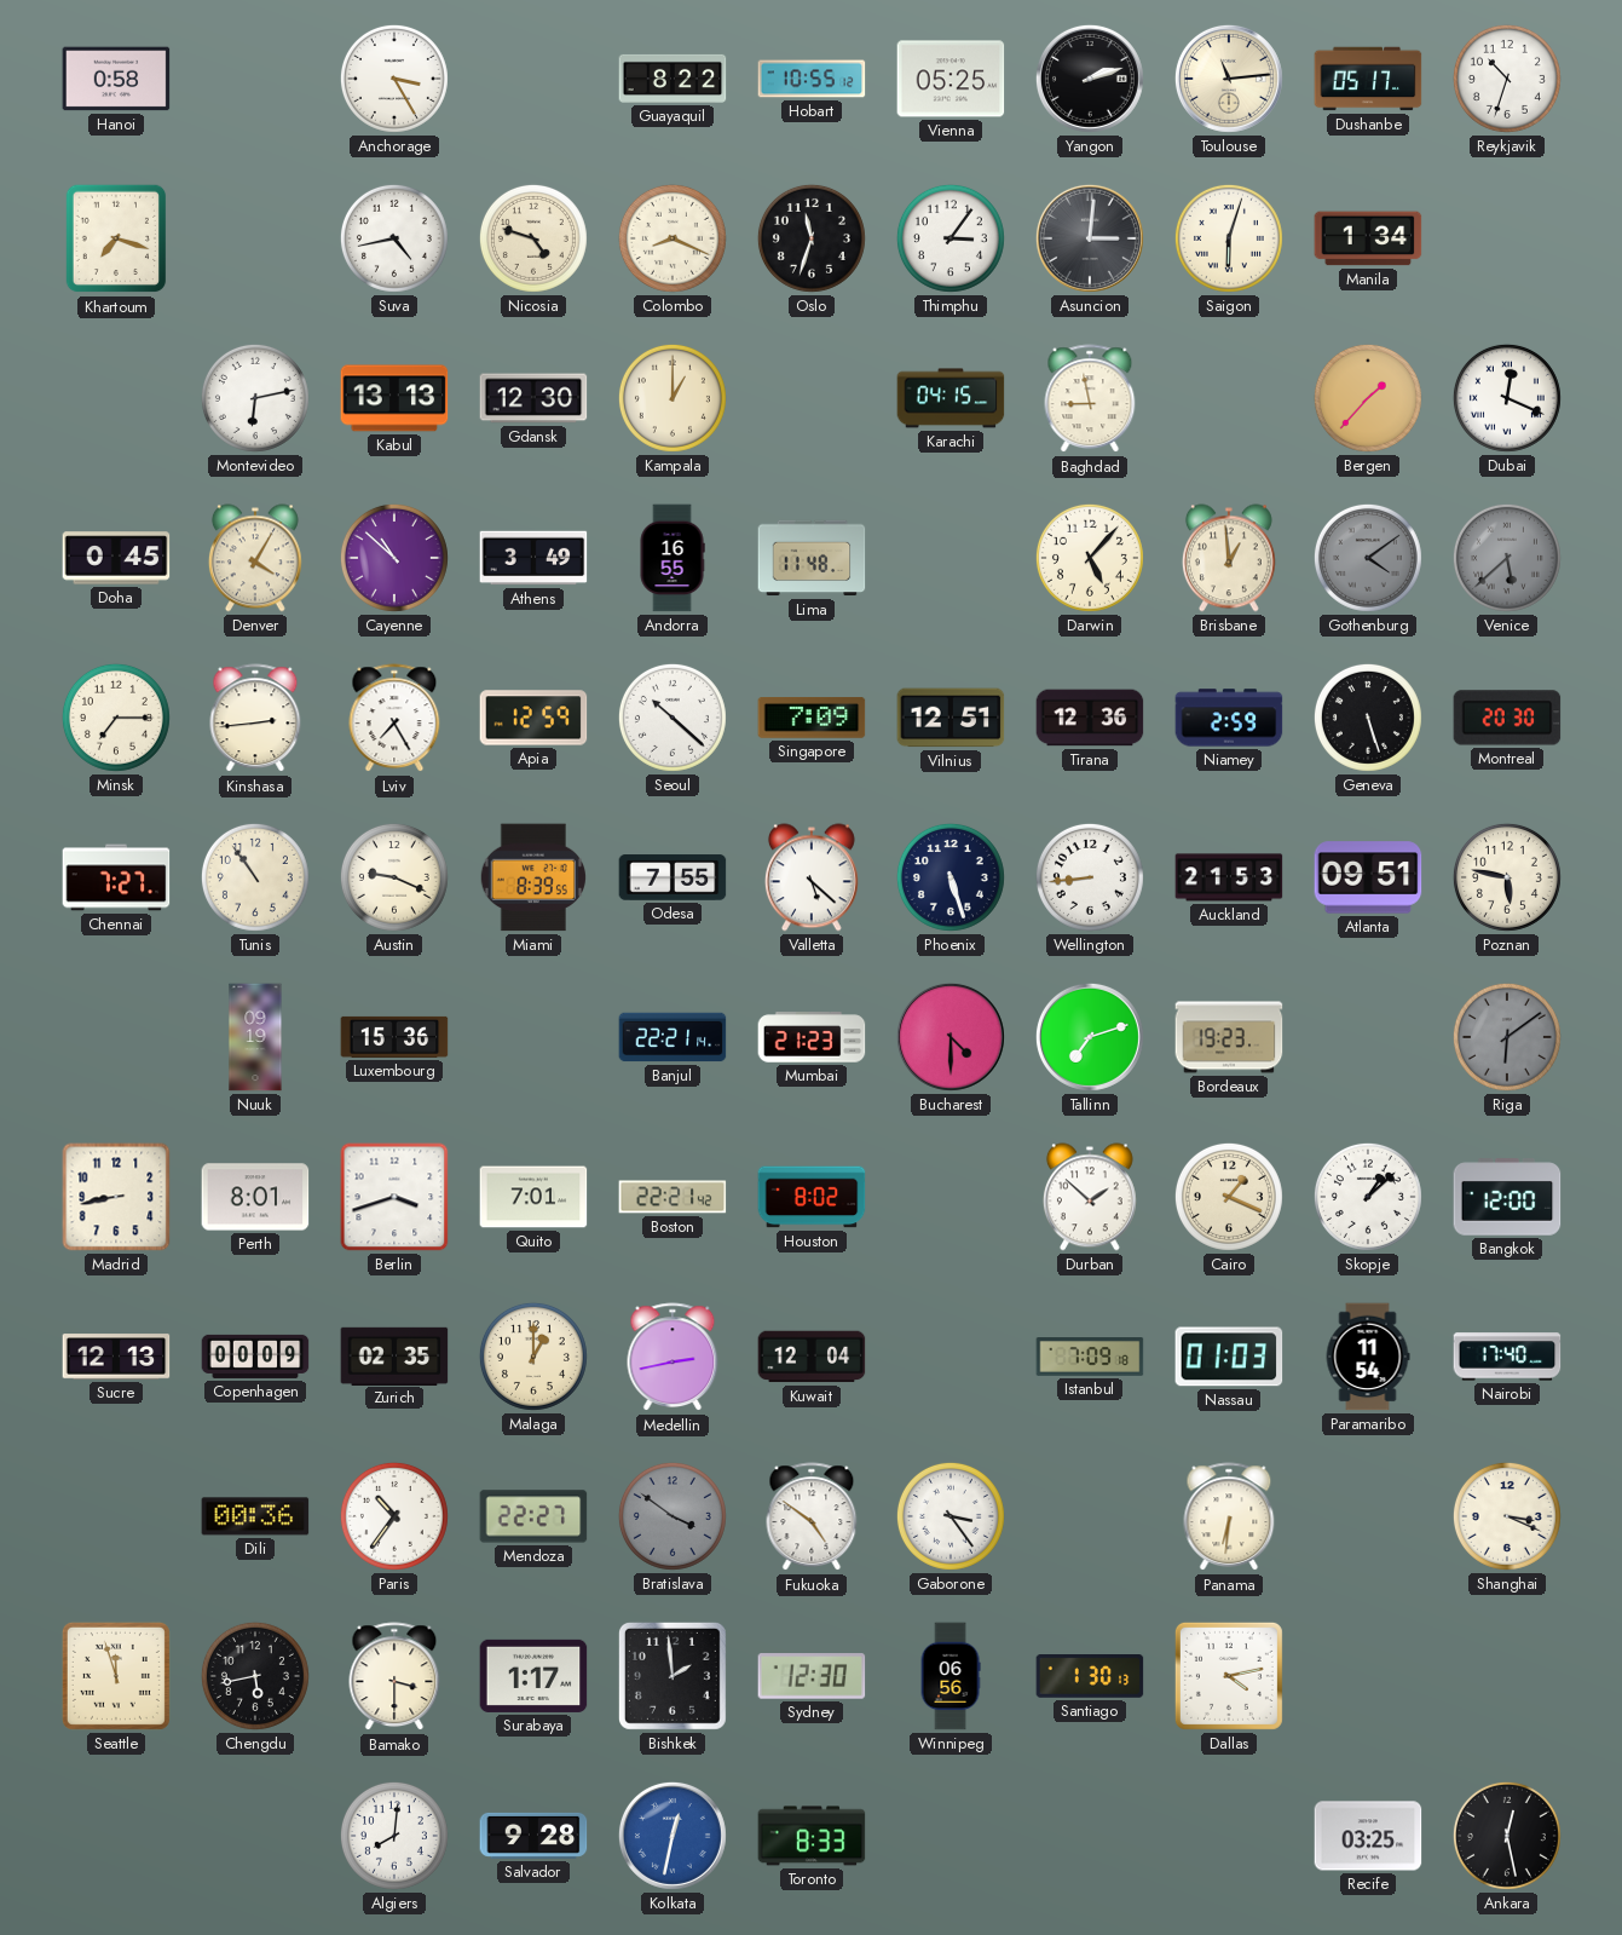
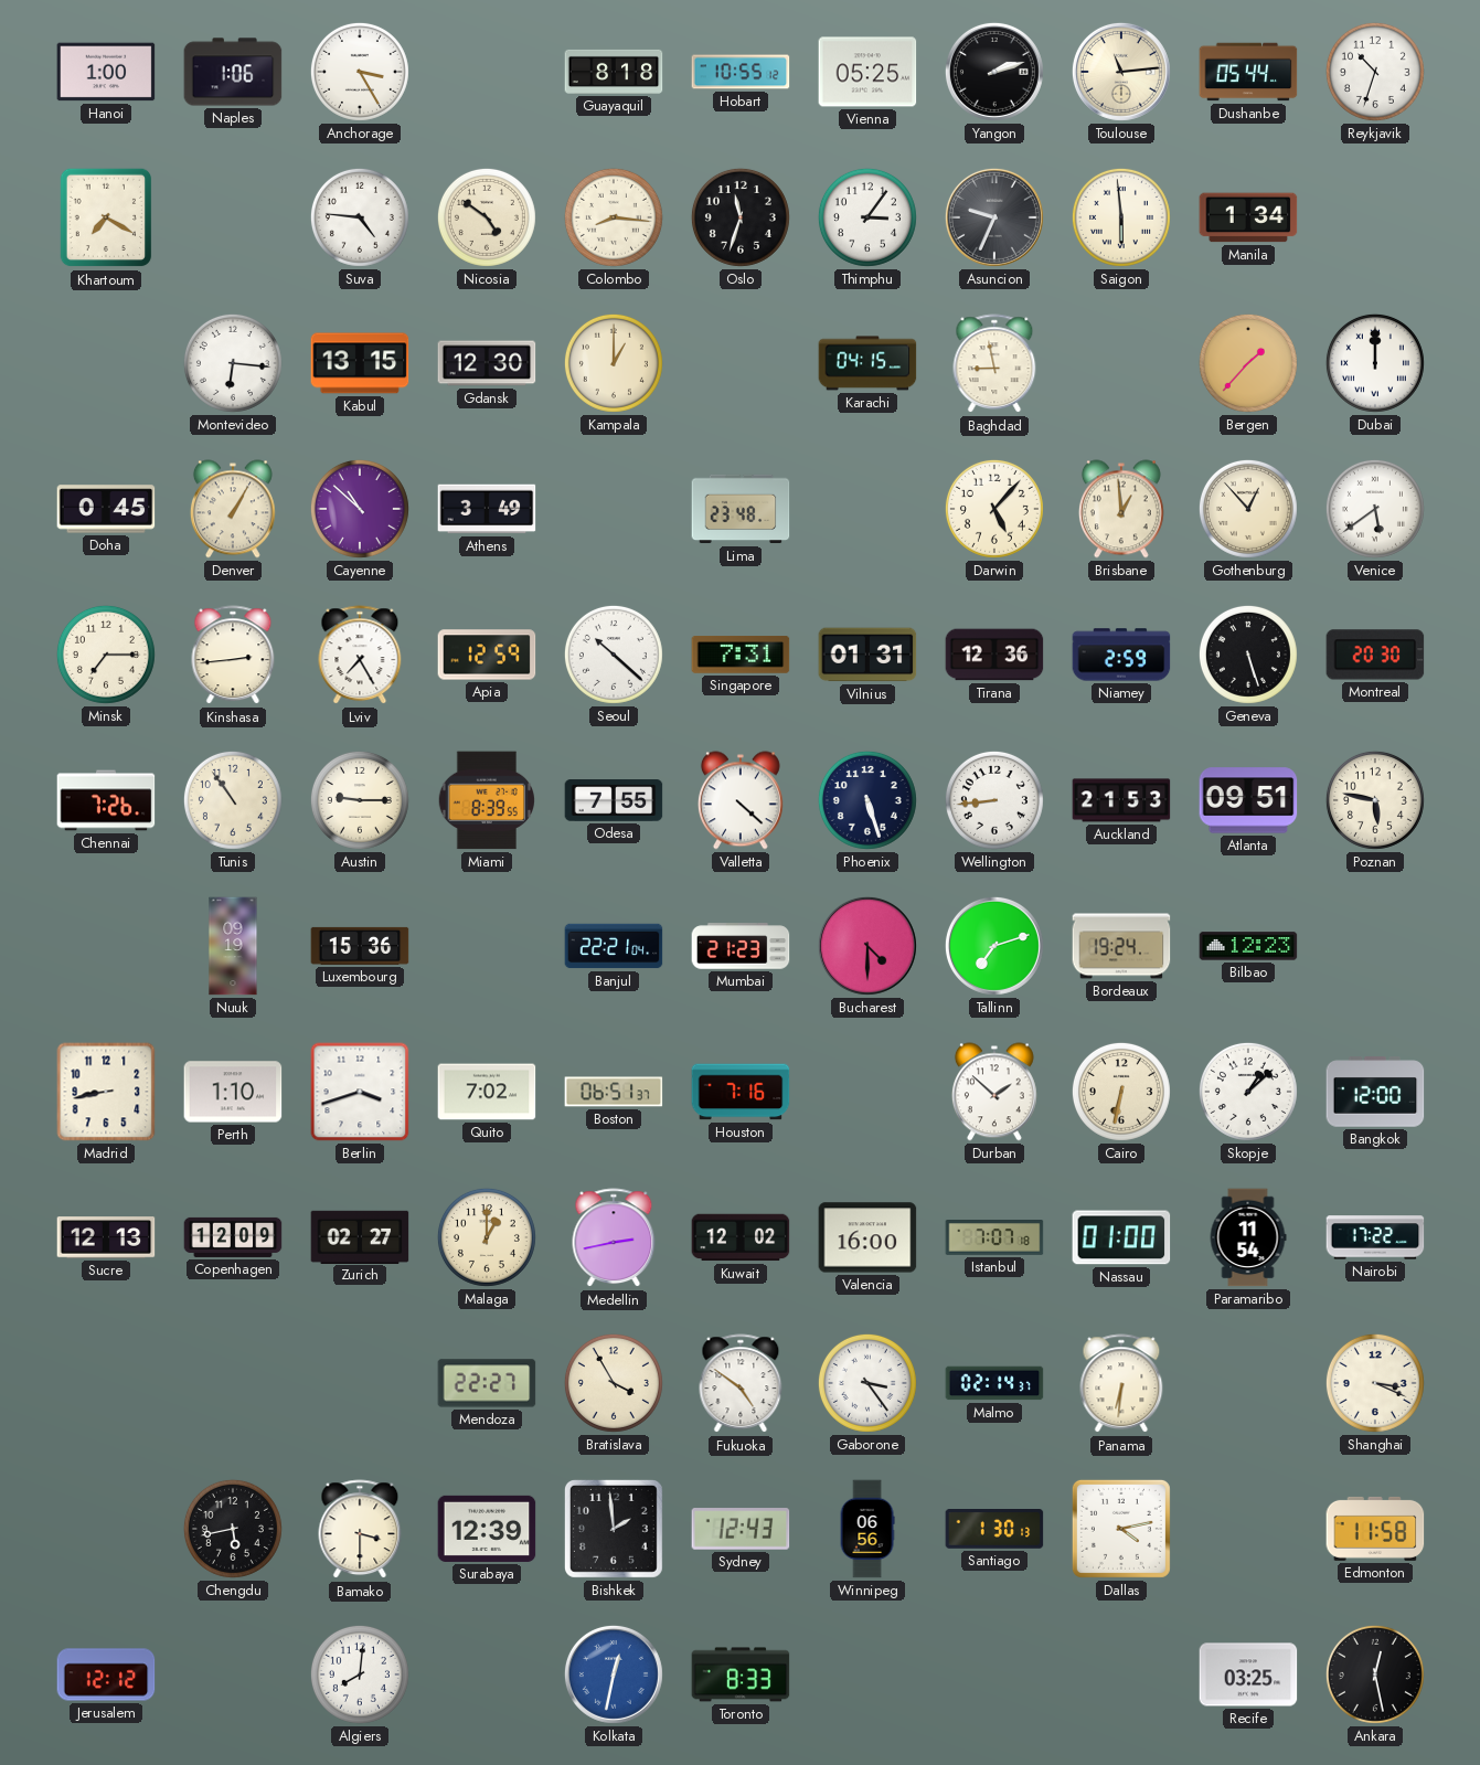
Hanoi: 0:58 -> 1:00
Naples: none -> 1:06
Guayaquil: 8:22 -> 8:18
Dushanbe: 05:17 -> 05:44
Khartoum: 7:18 -> 7:20
Suva: 4:43 -> 4:46
Nicosia: 4:48 -> 4:51
Colombo: 8:19 -> 8:16
Asuncion: 3:01 -> 9:34
Saigon: 6:03 -> 5:59
Montevideo: 6:13 -> 6:16
Kabul: 13:13 -> 13:15
Dubai: 12:19 -> 12:00
Denver: 4:05 -> 1:05
Andorra: 16:55 -> none
Lima: 11:48 -> 23:48
Gothenburg: 4:09 -> 12:53
Gothenburg dial: grey -> cream
Venice: 5:38 -> 5:39
Venice dial: grey -> white
Singapore: 7:09 -> 7:31
Vilnius: 12:51 -> 01:31
Chennai: 7:27 -> 7:26
Austin: 9:19 -> 9:15
Valletta: 5:22 -> 4:22
Banjul: 22:21:14 -> 22:21:04
Bordeaux: 19:23 -> 19:24
Bilbao: none -> 12:23
Riga: 6:09 -> none
Perth: 8:01 -> 1:10
Quito: 7:01 -> 7:02
Boston: 22:21 -> 06:51
Houston: 8:02 -> 7:16
Cairo: 1:19 -> 6:32
Copenhagen: 00:09 -> 12:09
Zurich: 02:35 -> 02:27
Kuwait: 12:04 -> 12:02
Valencia: none -> 16:00
Istanbul: 7:09 -> 7:07
Nassau: 01:03 -> 01:00
Nairobi: 17:40 -> 17:22
Dili: 00:36 -> none
Paris: 10:36 -> none
Bratislava: 3:51 -> 3:55
Bratislava dial: grey -> cream
Malmo: none -> 02:14
Seattle: 11:57 -> none
Surabaya: 1:17 -> 12:39
Sydney: 12:30 -> 12:43
Edmonton: none -> 11:58
Jerusalem: none -> 12:12
Salvador: 9:28 -> none
